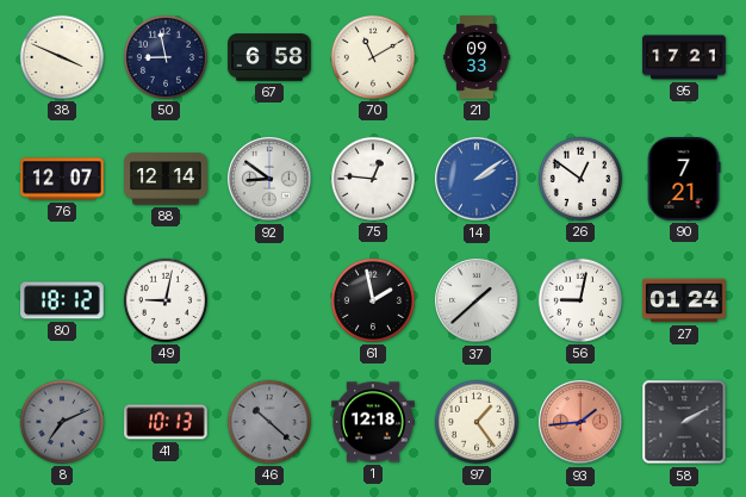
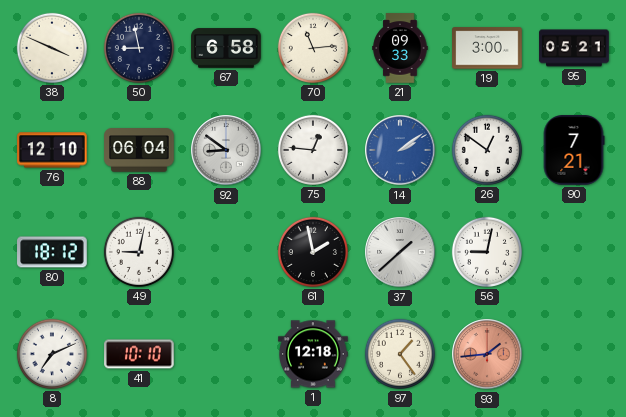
70: 11:10 -> 11:14
19: none -> 3:00
95: 17:21 -> 05:21
76: 12:07 -> 12:10
88: 12:14 -> 06:04
27: 01:24 -> none
8 dial: grey -> white
41: 10:13 -> 10:10
46: 10:22 -> none
58: 2:10 -> none
